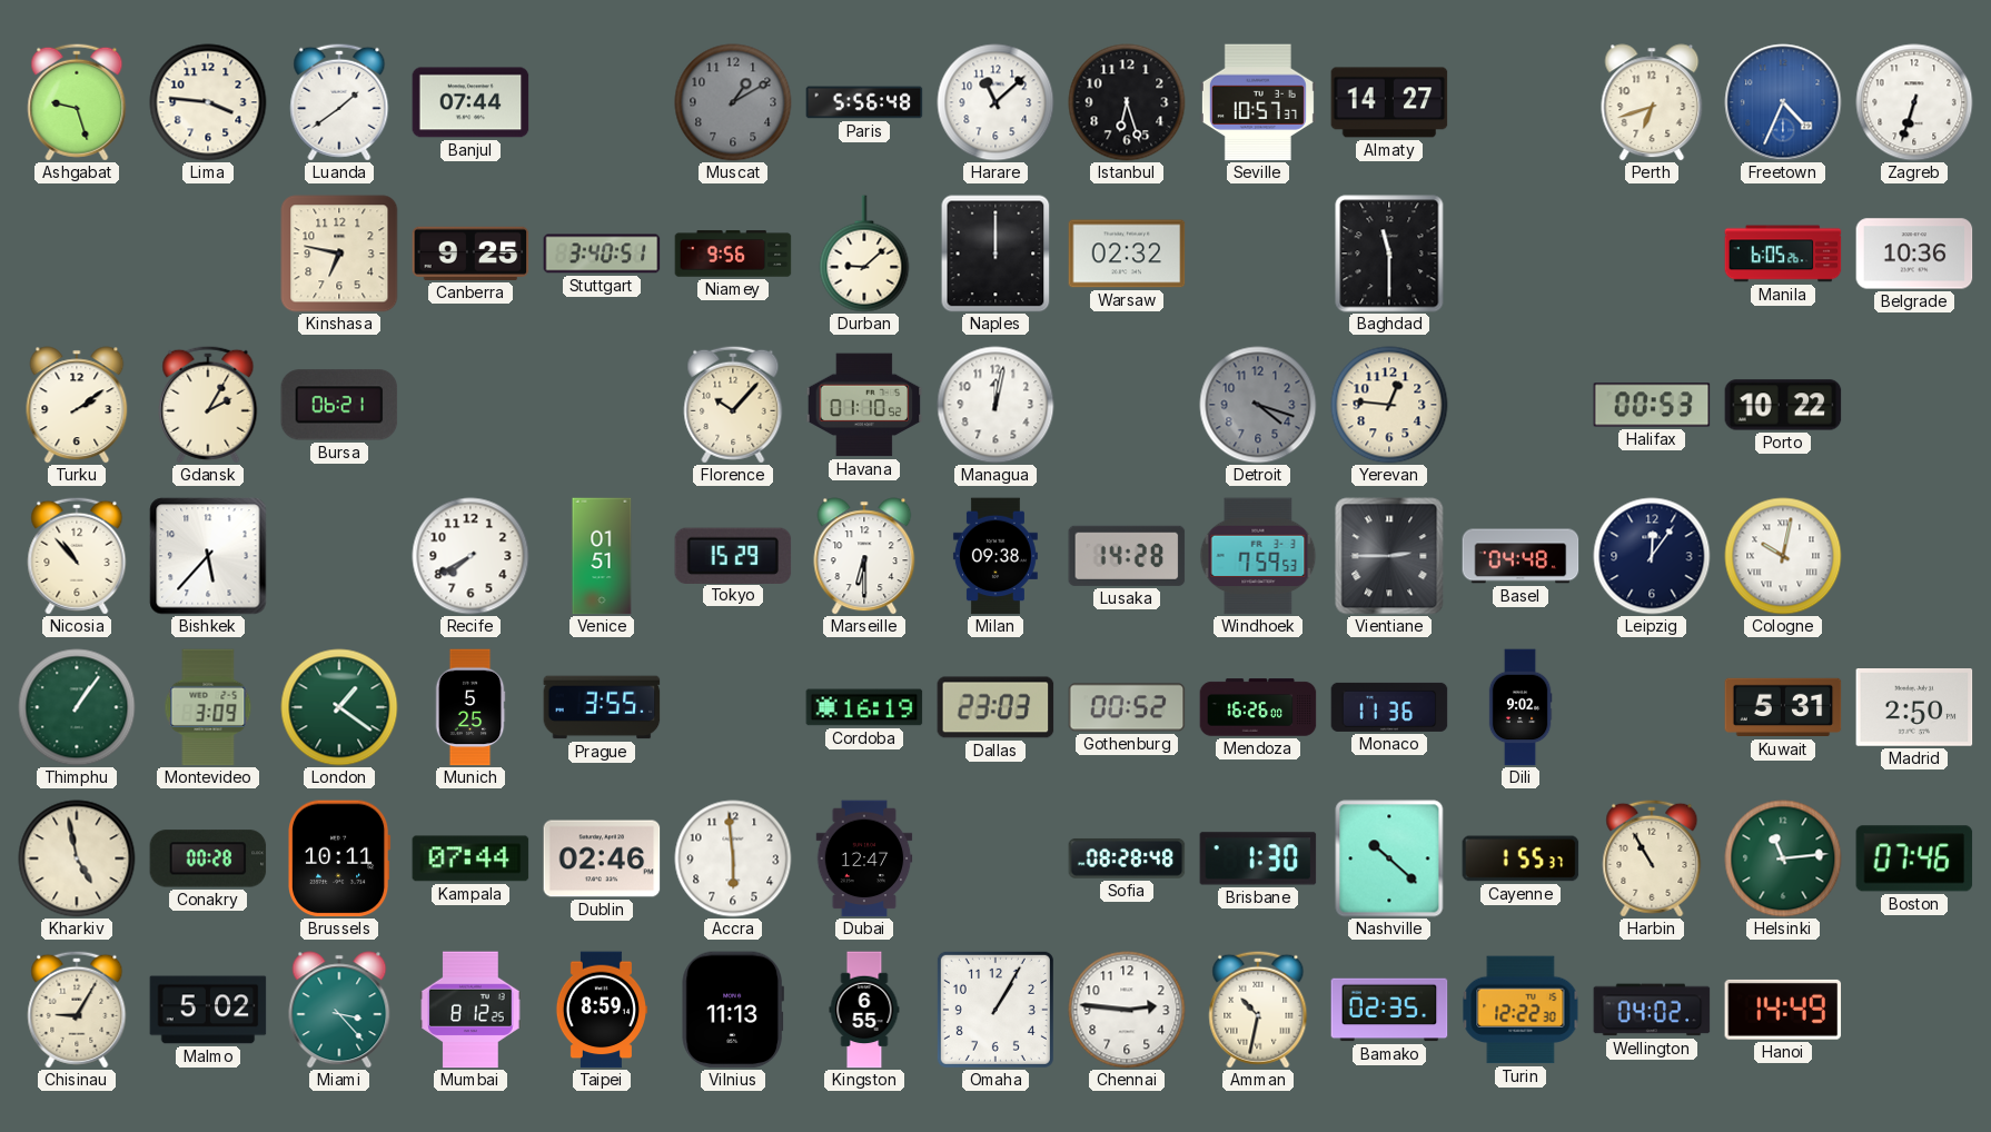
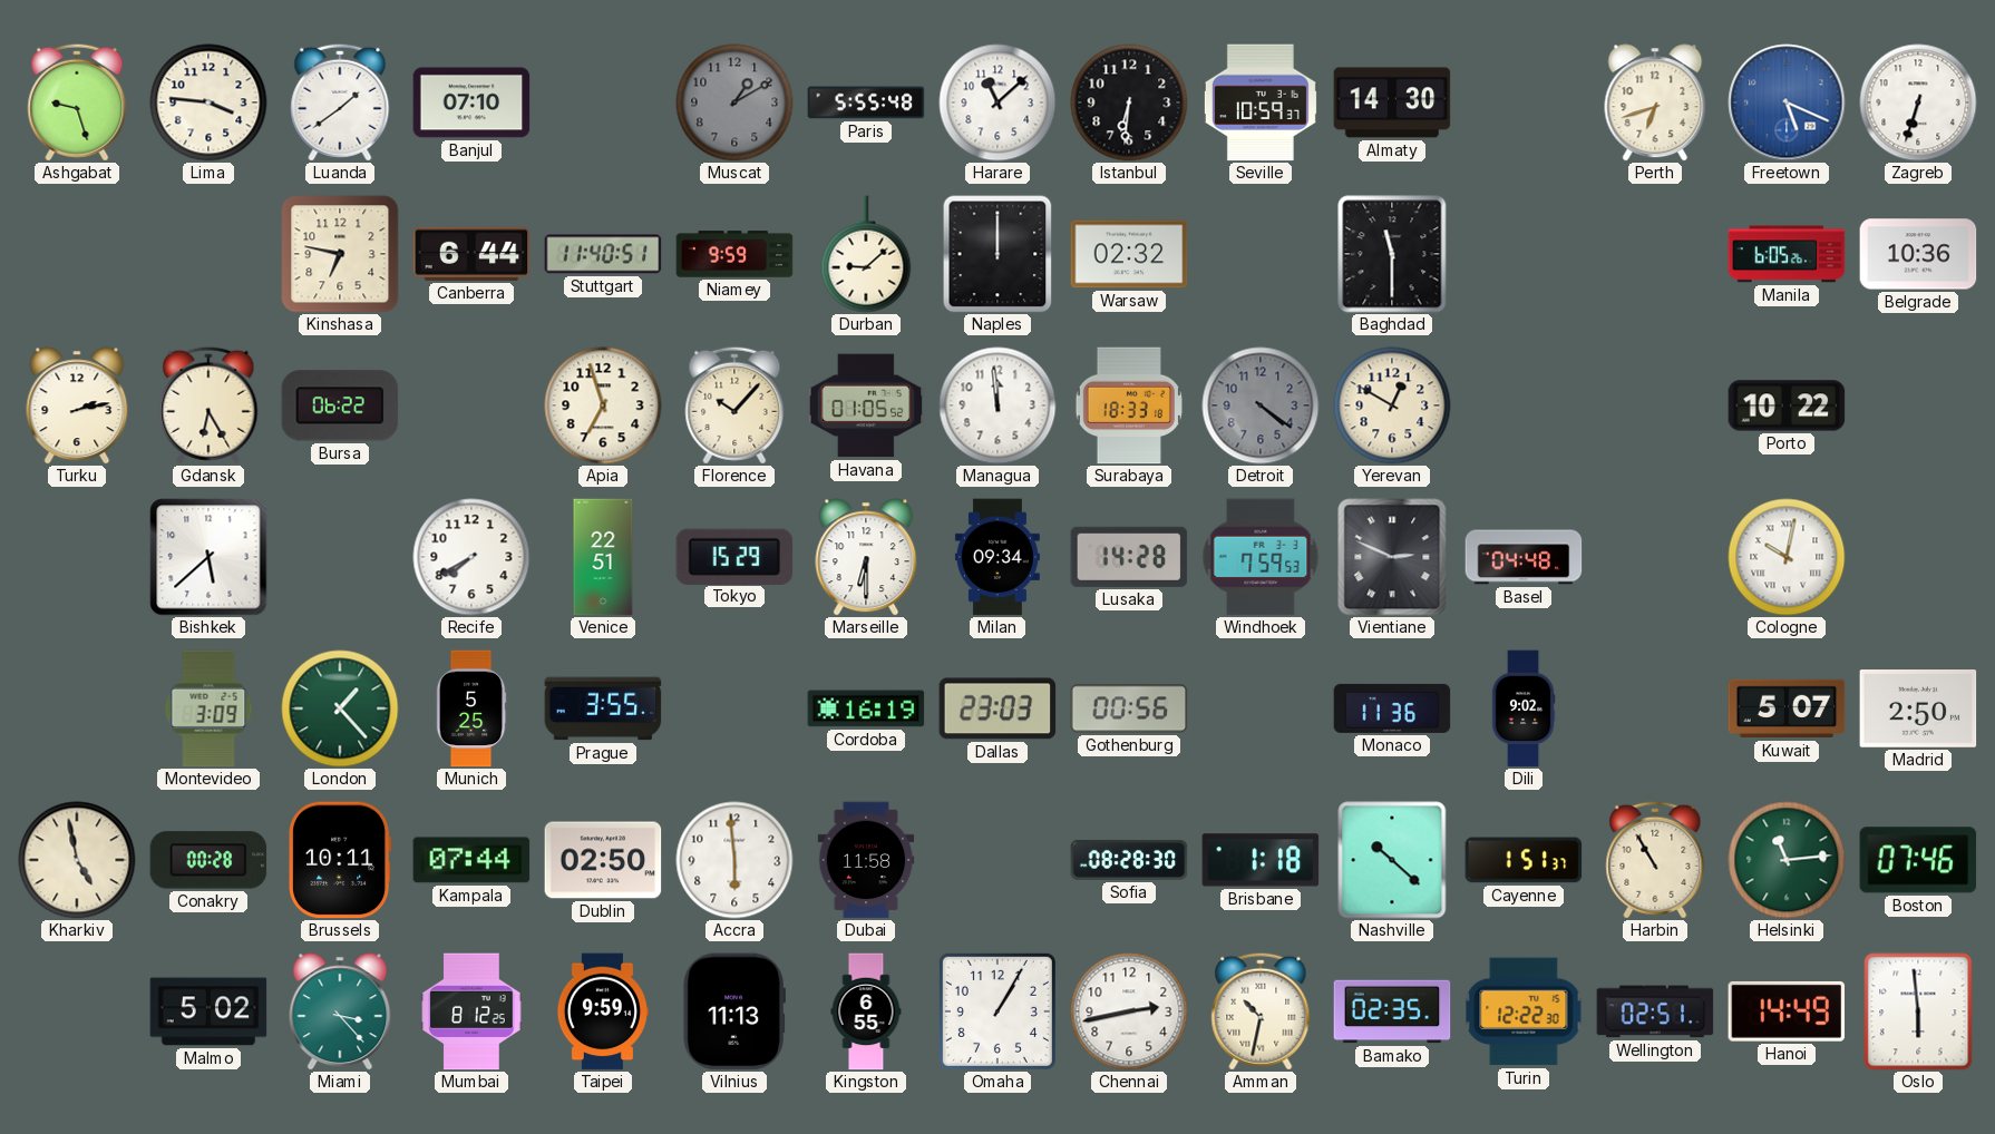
Banjul: 07:44 -> 07:10
Paris: 5:56 -> 5:55
Istanbul: 6:27 -> 6:31
Seville: 10:57 -> 10:59
Almaty: 14:27 -> 14:30
Freetown: 4:34 -> 5:19
Canberra: 9:25 -> 6:44
Stuttgart: 3:40 -> 11:40
Niamey: 9:56 -> 9:59
Turku: 2:09 -> 2:13
Gdansk: 2:05 -> 6:25
Bursa: 06:21 -> 06:22
Apia: none -> 6:57
Havana: 01:10 -> 01:05
Managua: 12:02 -> 11:59
Surabaya: none -> 18:33
Detroit: 4:18 -> 4:21
Yerevan: 12:46 -> 12:50
Halifax: 00:53 -> none
Nicosia: 10:53 -> none
Bishkek: 5:37 -> 5:38
Venice: 01:51 -> 22:51
Milan: 09:38 -> 09:34
Vientiane: 2:45 -> 2:49
Leipzig: 12:06 -> none
Thimphu: 1:06 -> none
London: 1:21 -> 1:23
Gothenburg: 00:52 -> 00:56
Mendoza: 16:26 -> none
Kuwait: 5:31 -> 5:07
Dublin: 02:46 -> 02:50
Dubai: 12:47 -> 11:58
Sofia: 08:28:48 -> 08:28:30
Brisbane: 1:30 -> 1:18
Cayenne: 1:55 -> 1:51
Chisinau: 9:05 -> none
Taipei: 8:59 -> 9:59
Chennai: 2:46 -> 2:43
Wellington: 04:02 -> 02:51
Oslo: none -> 5:59
